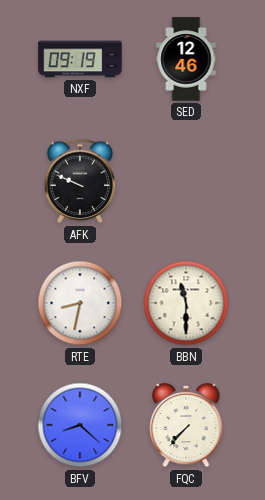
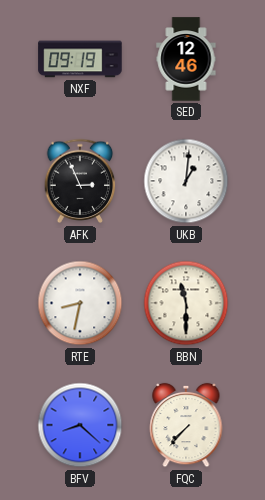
AFK: 9:49 -> 2:56
UKB: none -> 1:01
